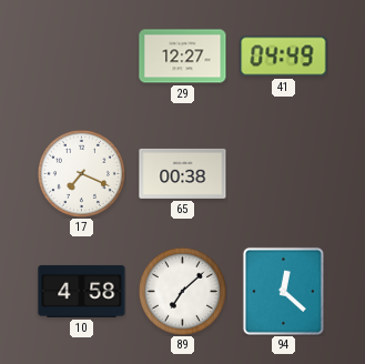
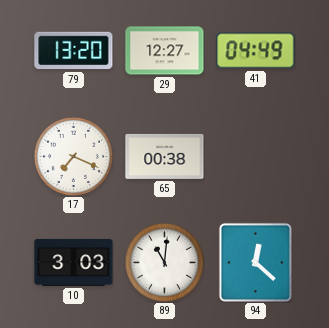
79: none -> 13:20
10: 4:58 -> 3:03
89: 7:08 -> 11:01
